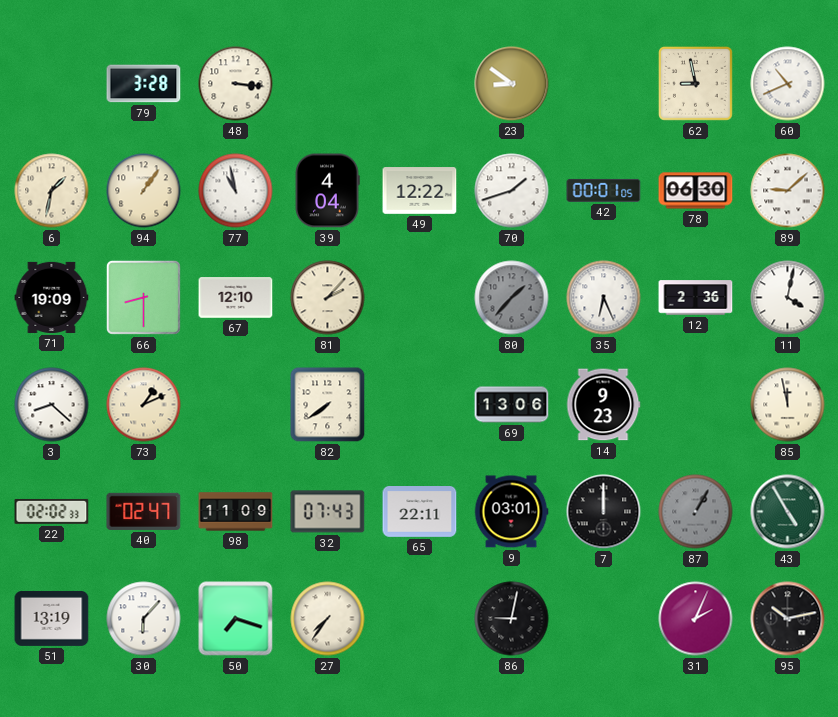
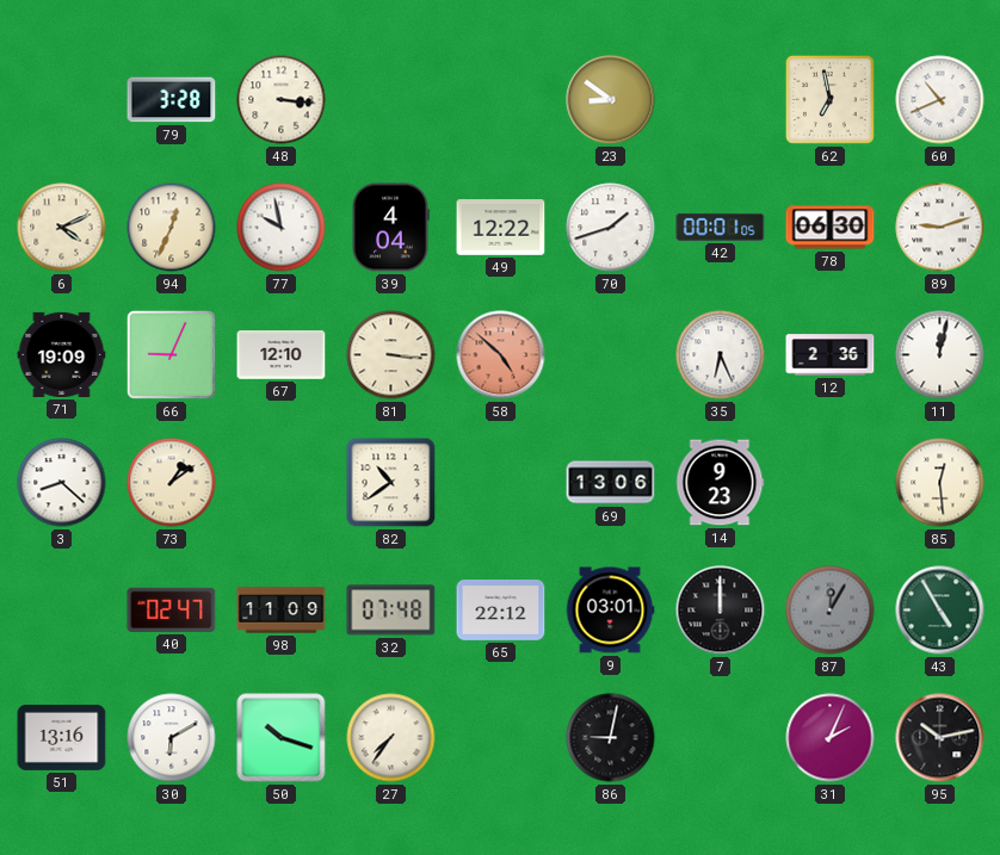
62: 8:58 -> 6:58
6: 1:32 -> 4:11
94: 1:06 -> 12:34
77: 10:58 -> 9:58
89: 9:08 -> 9:12
66: 8:30 -> 9:04
81: 2:07 -> 3:16
58: none -> 4:52
80: 1:37 -> none
11: 4:02 -> 12:02
73: 1:11 -> 1:09
82: 7:39 -> 10:39
85: 11:58 -> 12:29
22: 02:02 -> none
32: 07:43 -> 07:48
65: 22:11 -> 22:12
87: 1:05 -> 12:05
51: 13:19 -> 13:16
30: 6:07 -> 6:10
50: 7:18 -> 10:18
